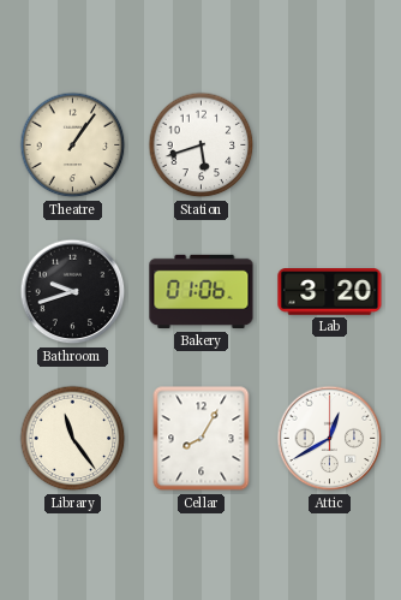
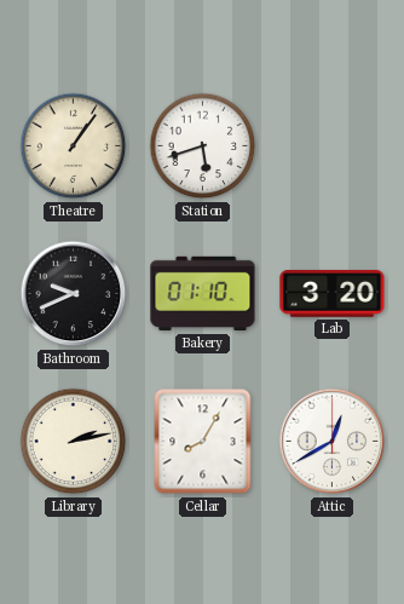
Bathroom: 9:42 -> 9:41
Bakery: 01:06 -> 01:10
Library: 11:24 -> 2:13
